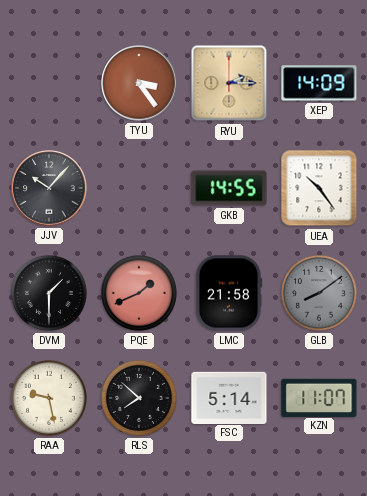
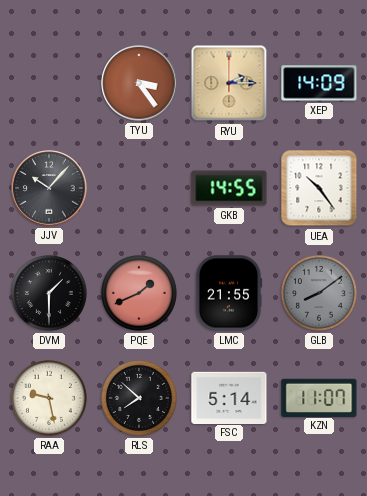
LMC: 21:58 -> 21:55
